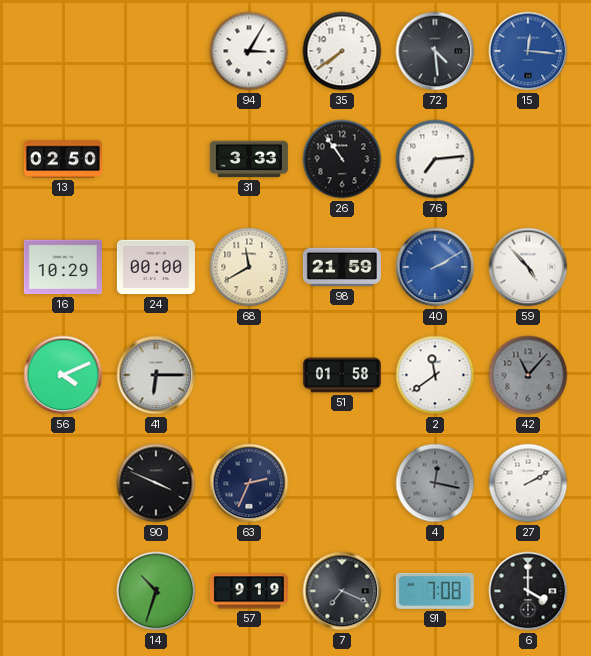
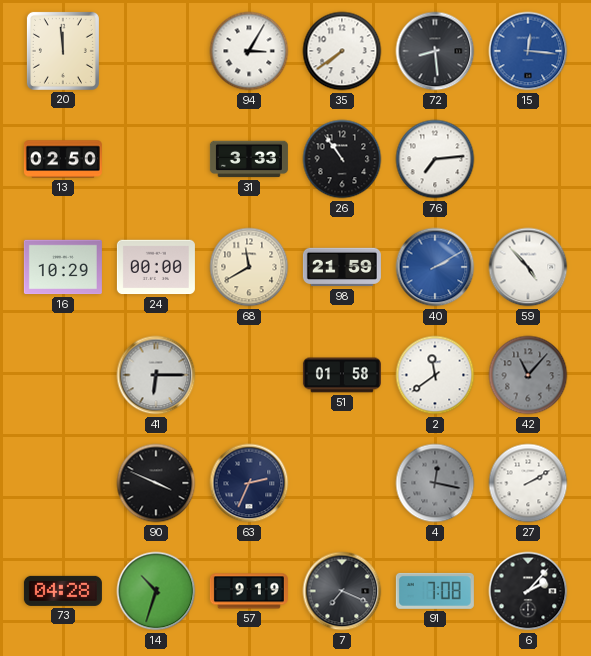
20: none -> 11:59
72: 4:29 -> 8:29
56: 4:11 -> none
73: none -> 04:28
6: 4:00 -> 2:07
